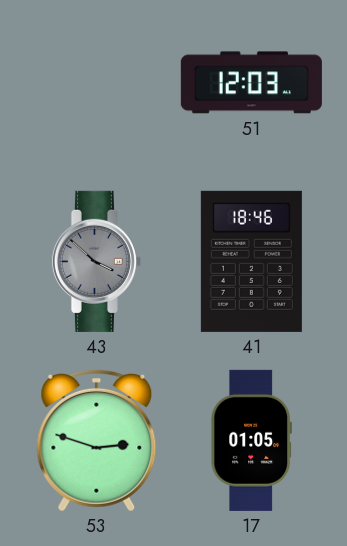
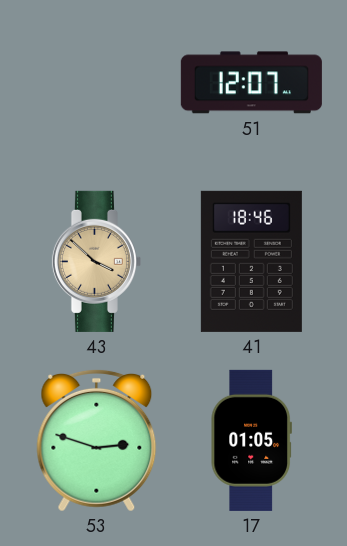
51: 12:03 -> 12:07
43 dial: grey -> champagne
